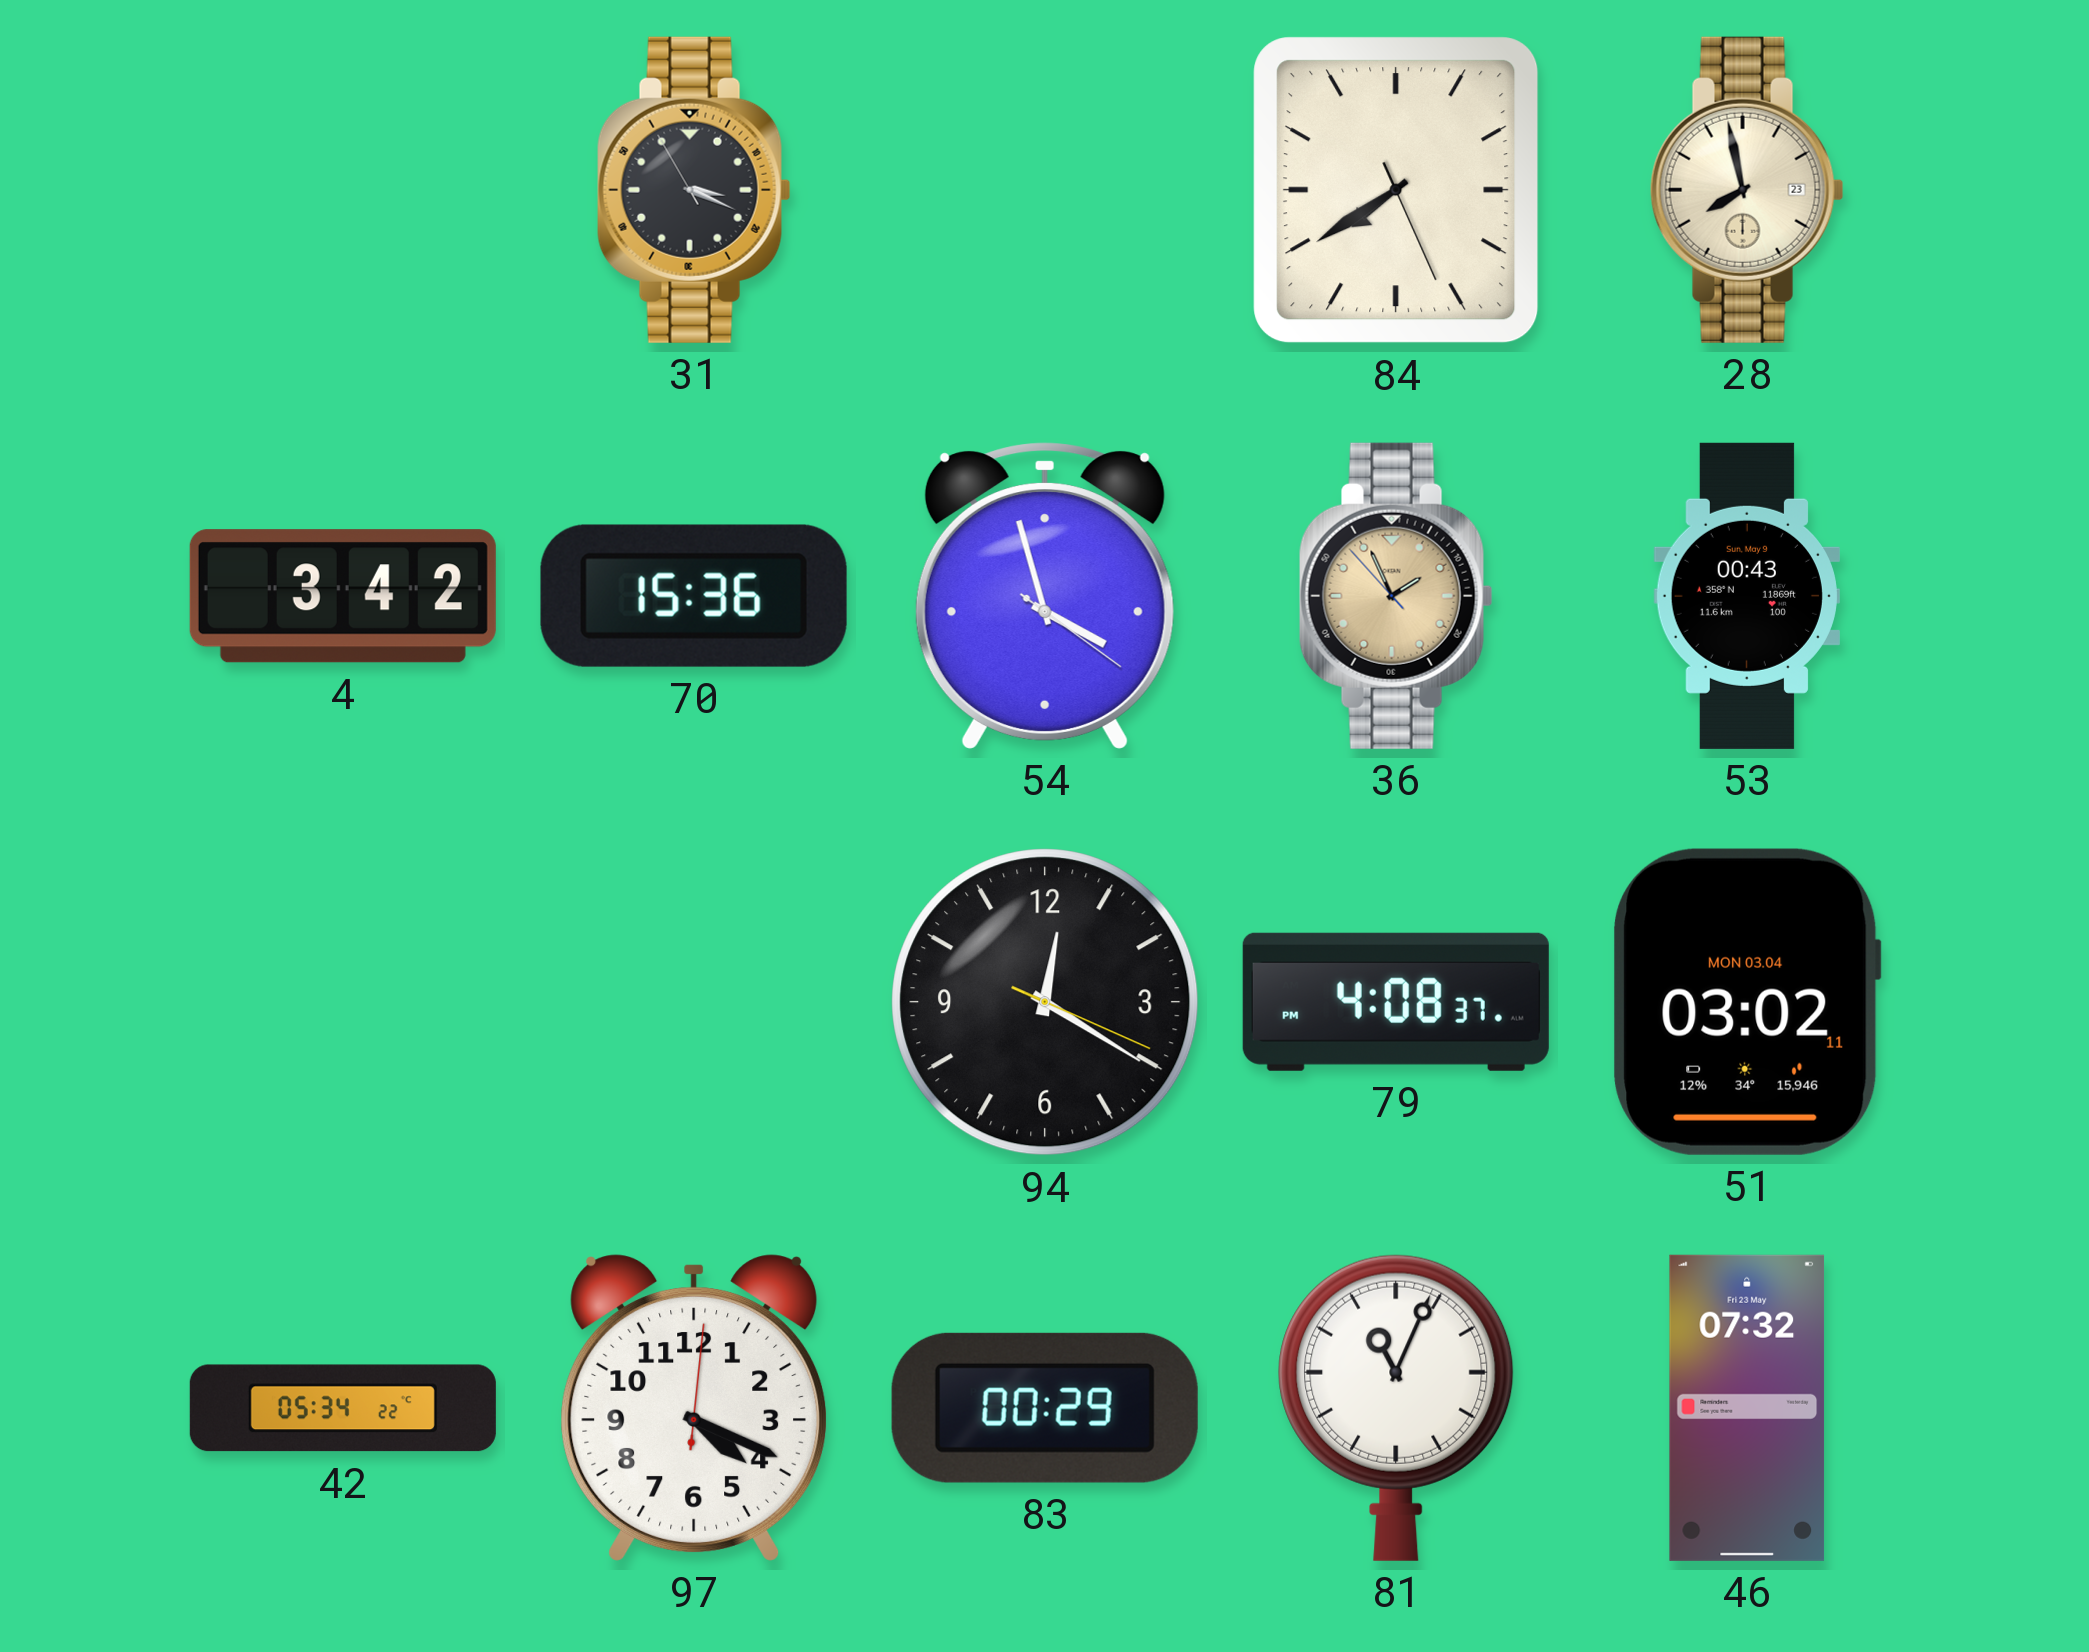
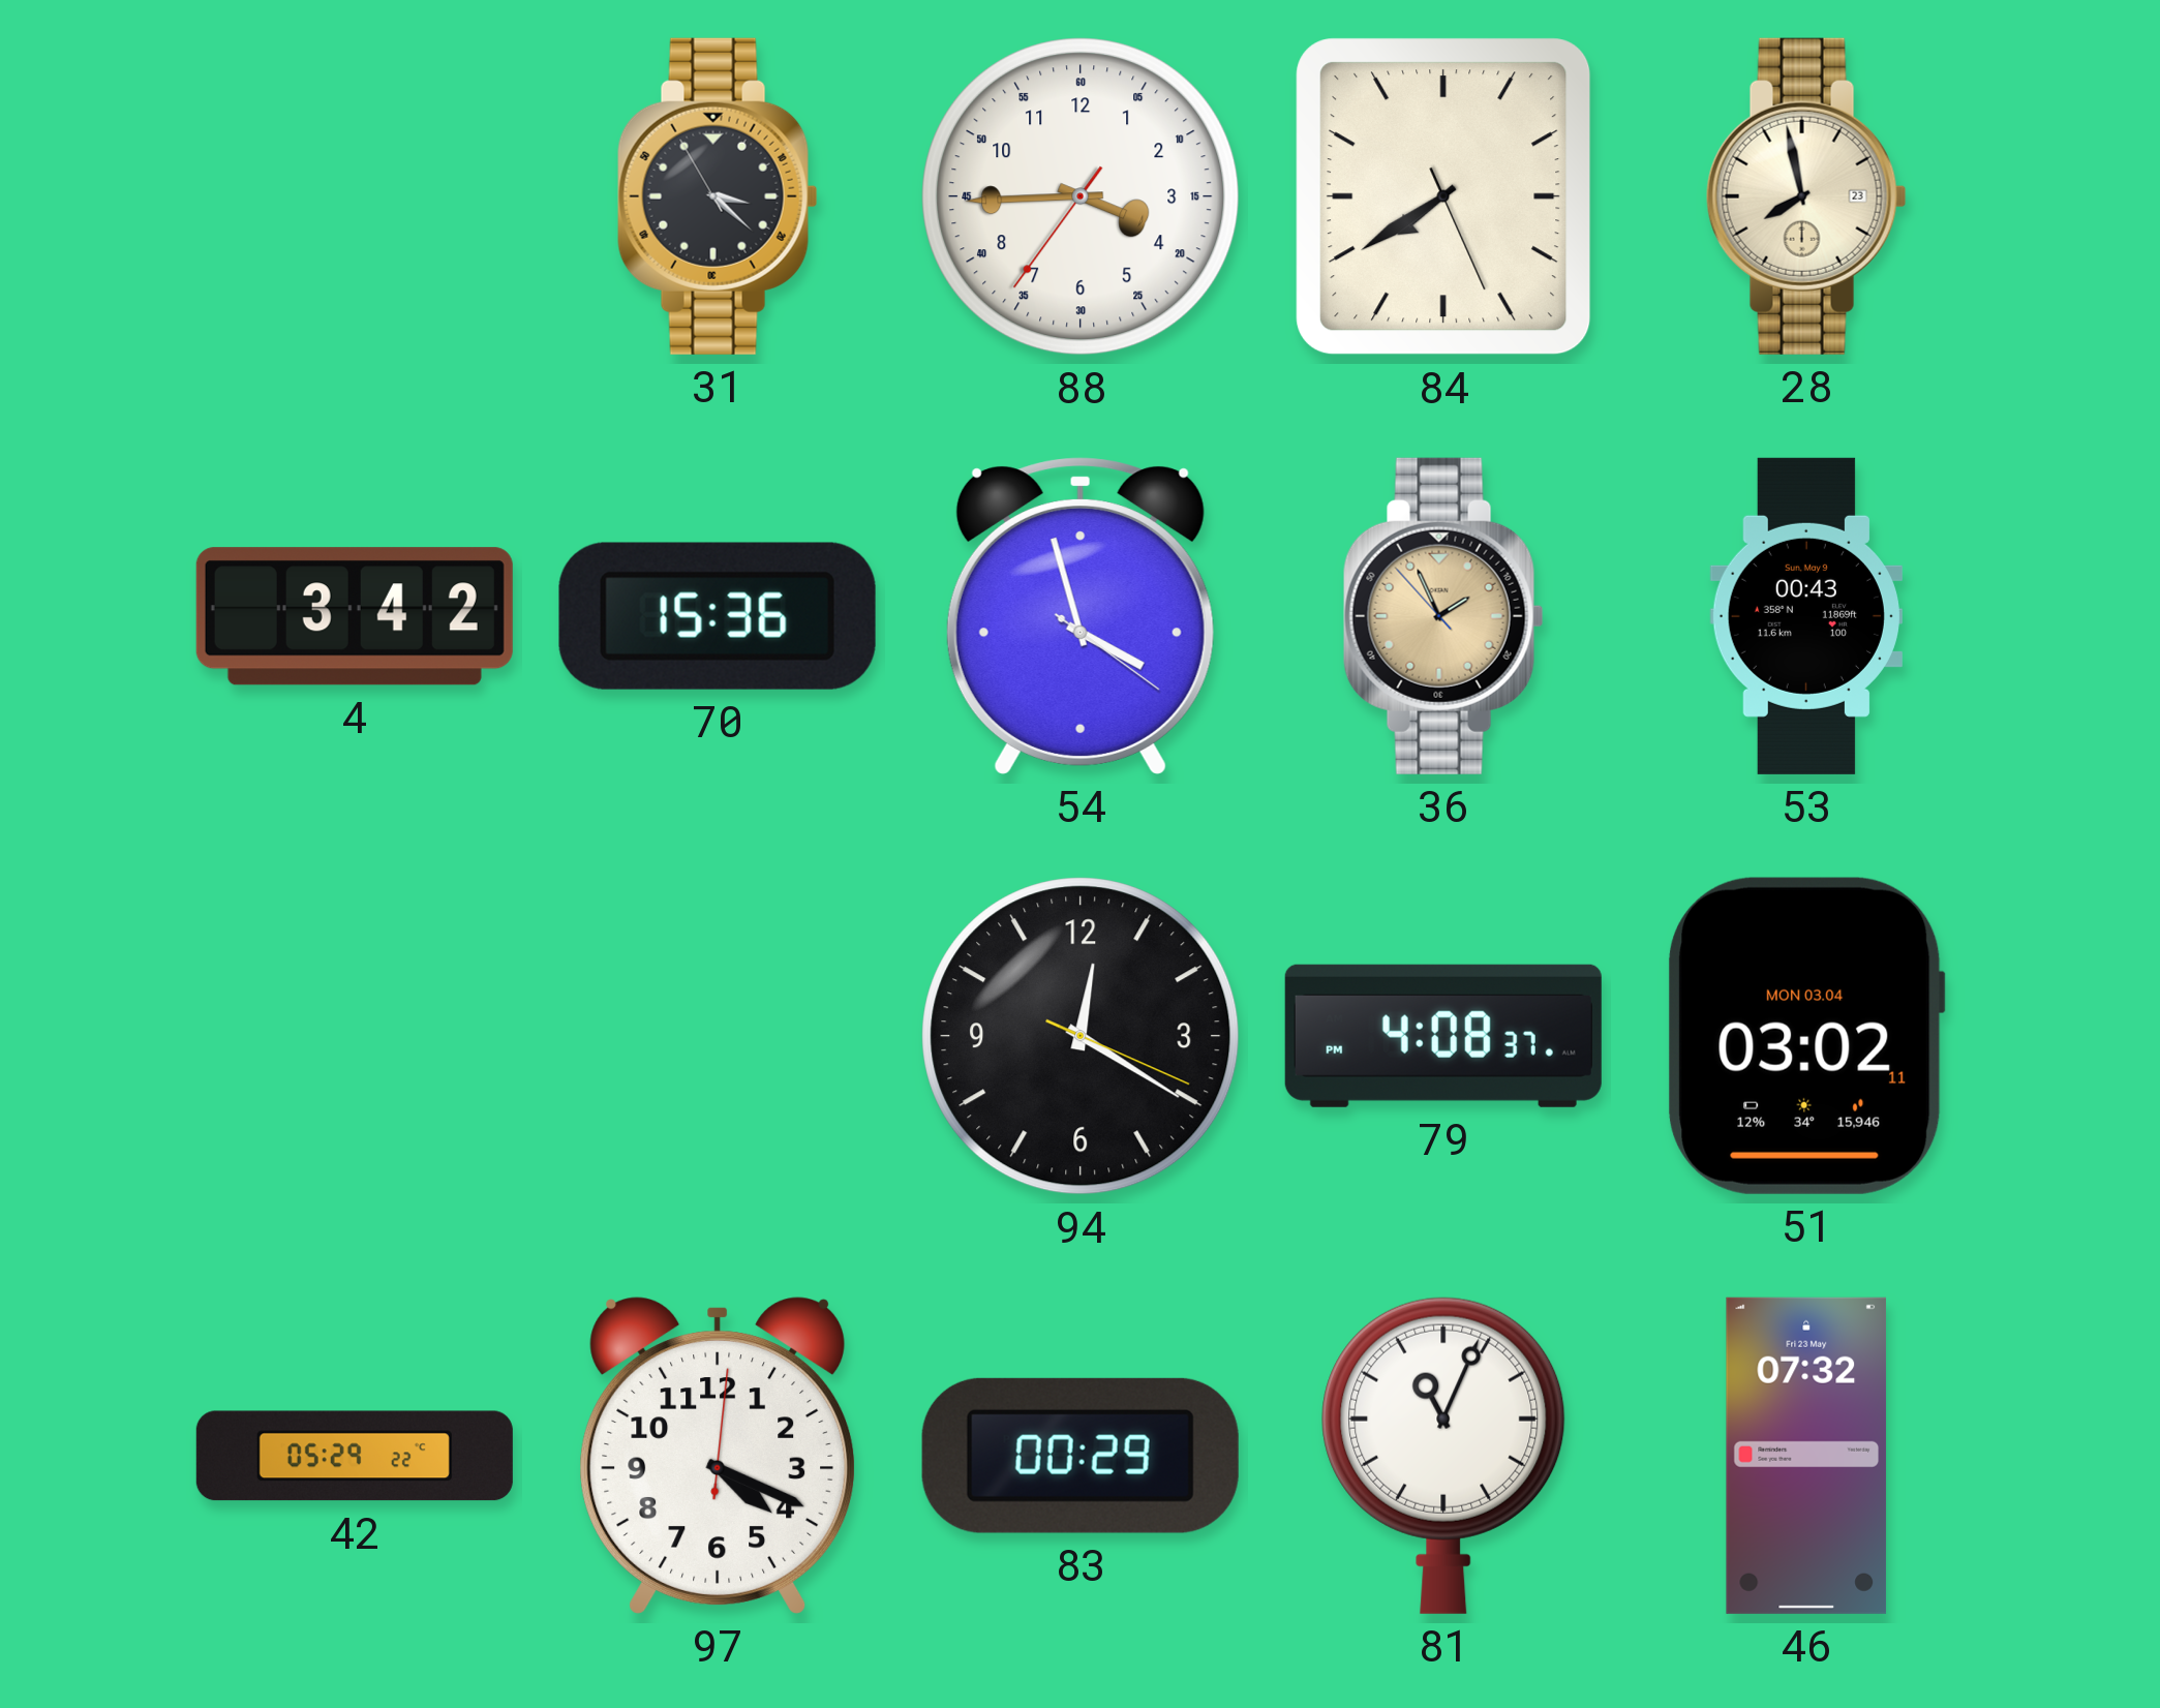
31: 3:18 -> 3:21
88: none -> 3:44
42: 05:34 -> 05:29
